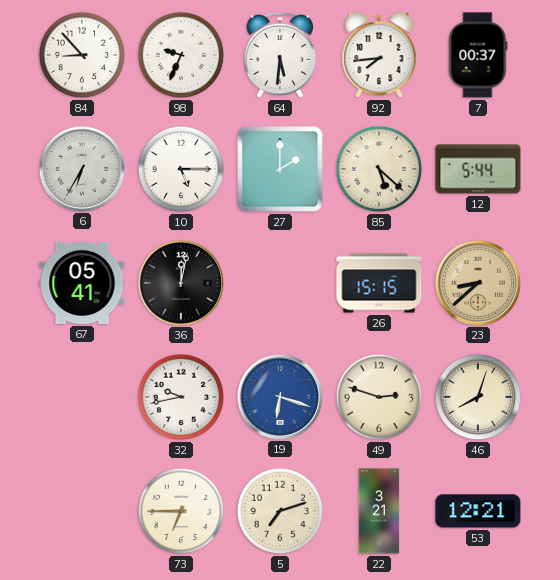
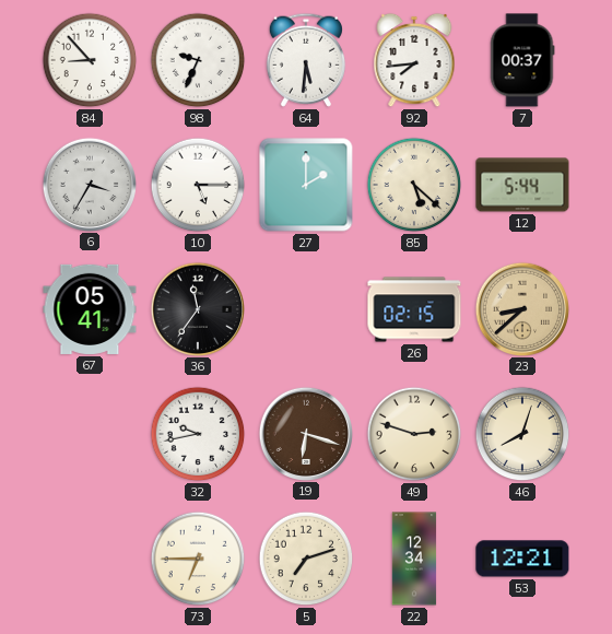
6: 6:35 -> 3:35
36: 12:02 -> 11:36
26: 15:15 -> 02:15
19 dial: blue -> brown
22: 3:21 -> 12:34
